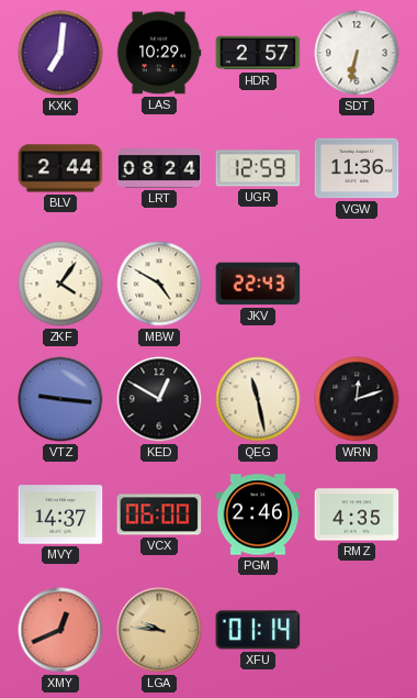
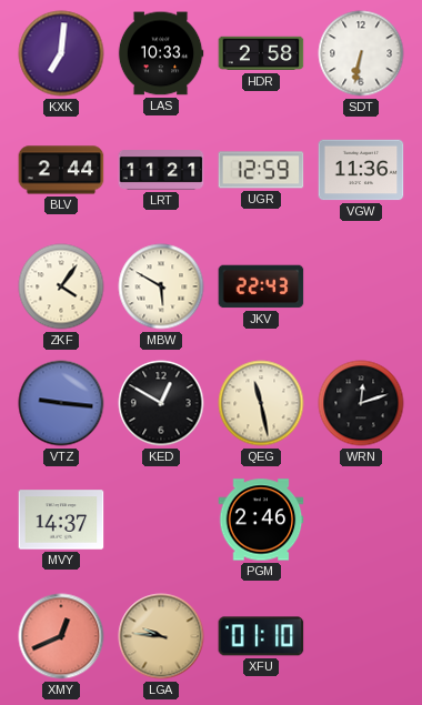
LAS: 10:29 -> 10:33
HDR: 2:57 -> 2:58
LRT: 08:24 -> 11:21
MBW: 4:50 -> 5:50
VCX: 06:00 -> none
RMZ: 4:35 -> none
XFU: 01:14 -> 01:10
